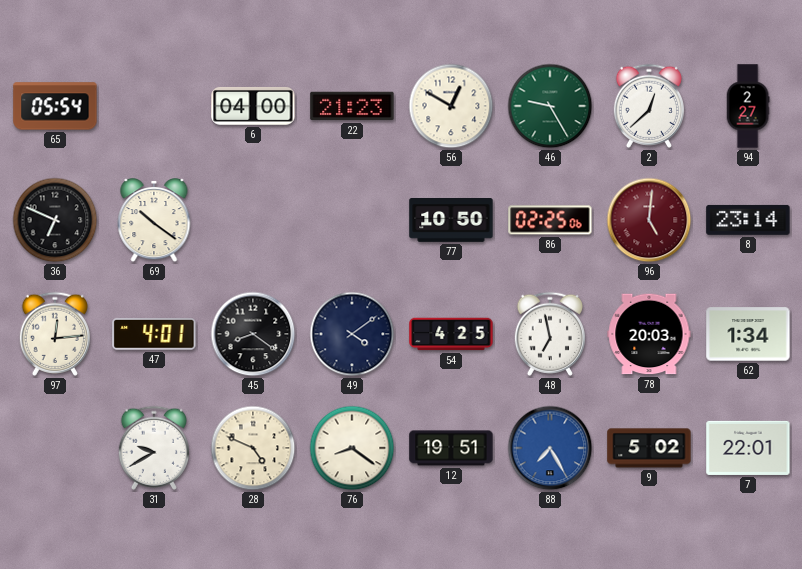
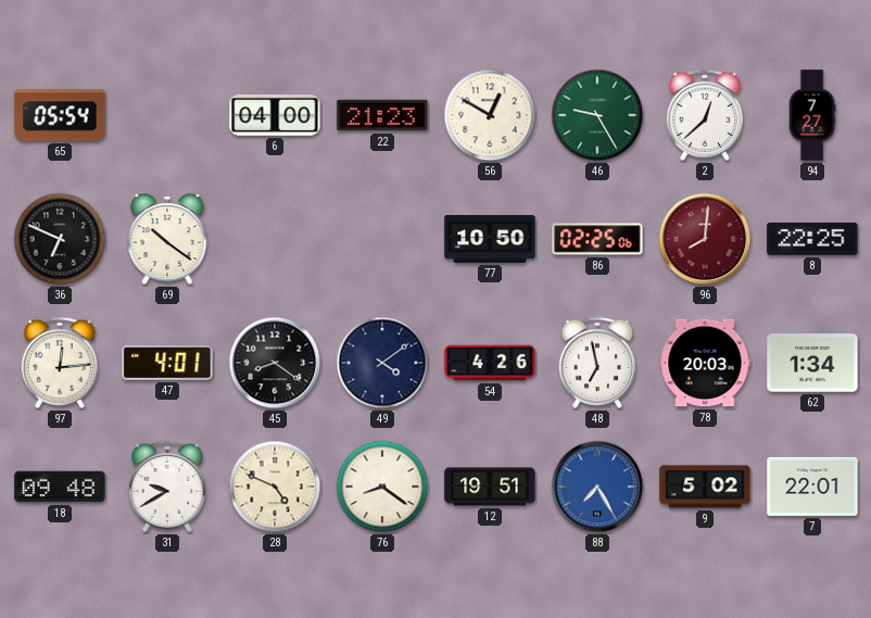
94: 2:27 -> 7:27
96: 5:01 -> 8:01
8: 23:14 -> 22:25
54: 4:25 -> 4:26
18: none -> 09:48
